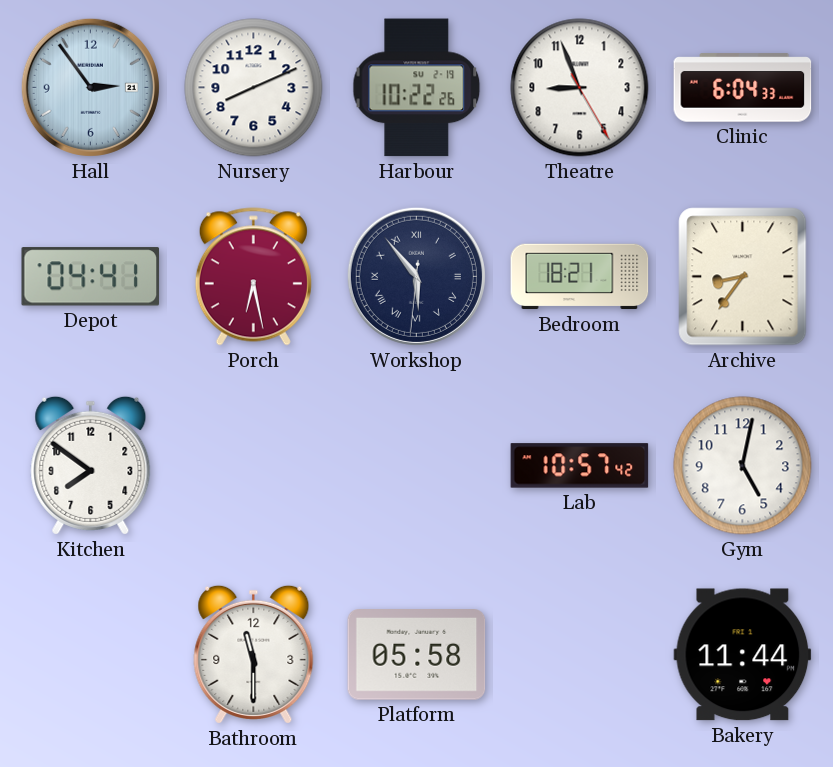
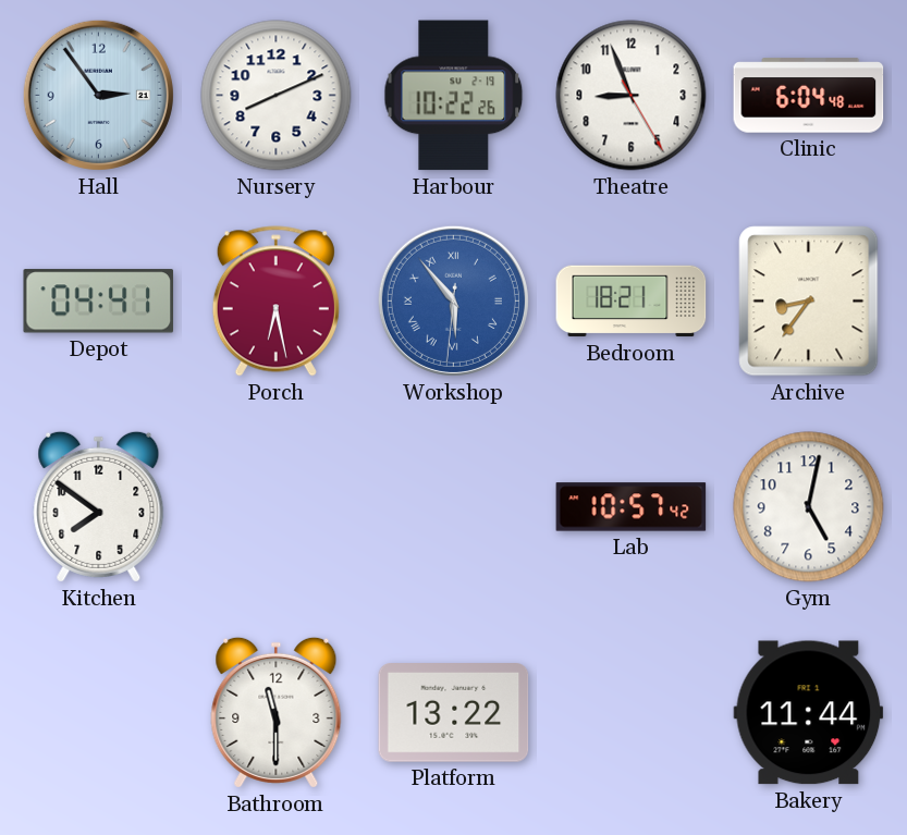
Clinic: 6:04:33 -> 6:04:48
Workshop dial: navy -> blue
Platform: 05:58 -> 13:22
